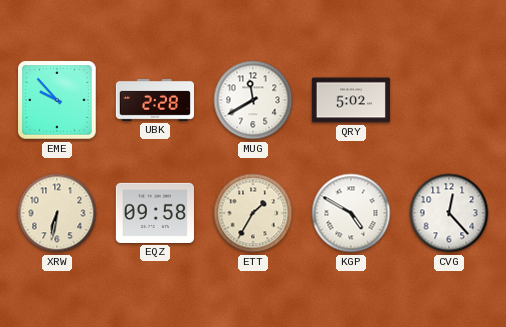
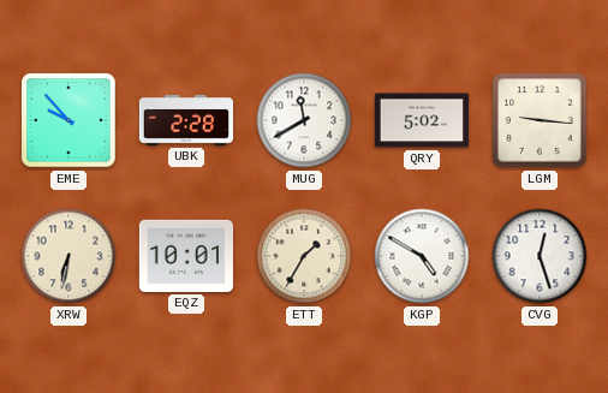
LGM: none -> 9:16
EQZ: 09:58 -> 10:01
CVG: 12:23 -> 12:27
